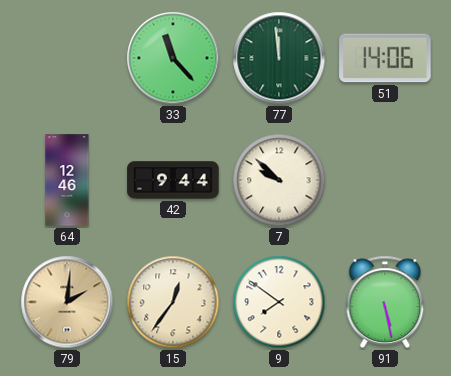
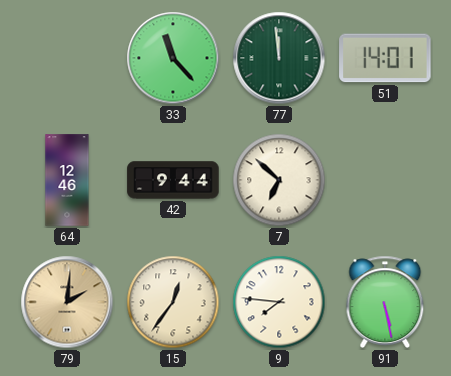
51: 14:06 -> 14:01
7: 9:52 -> 6:52
9: 7:51 -> 7:46
